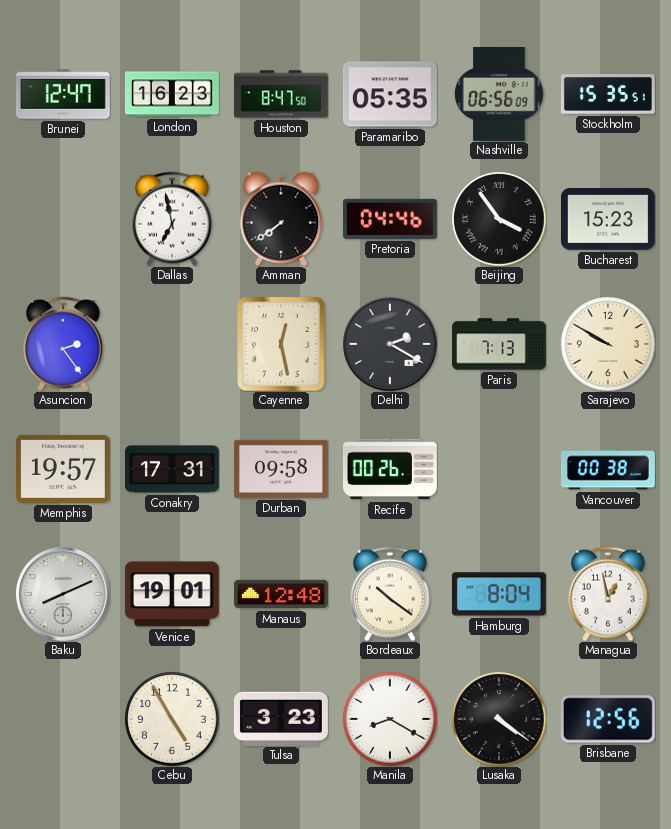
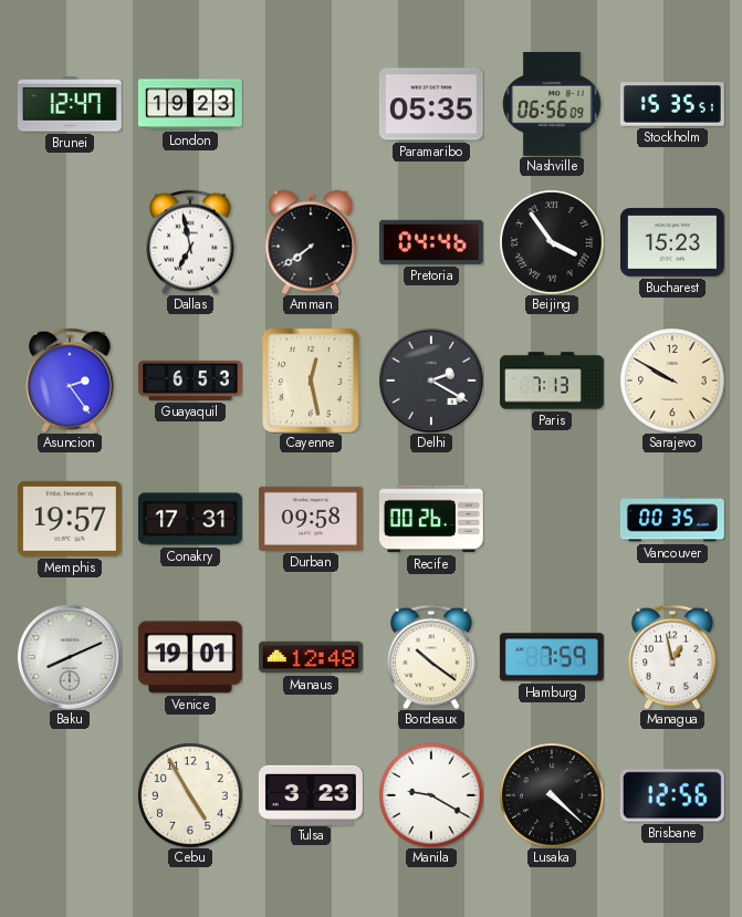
London: 16:23 -> 19:23
Houston: 8:47 -> none
Guayaquil: none -> 6:53
Vancouver: 00:38 -> 00:35
Hamburg: 8:04 -> 7:59
Manila: 8:20 -> 9:20
Lusaka: 4:21 -> 4:22
